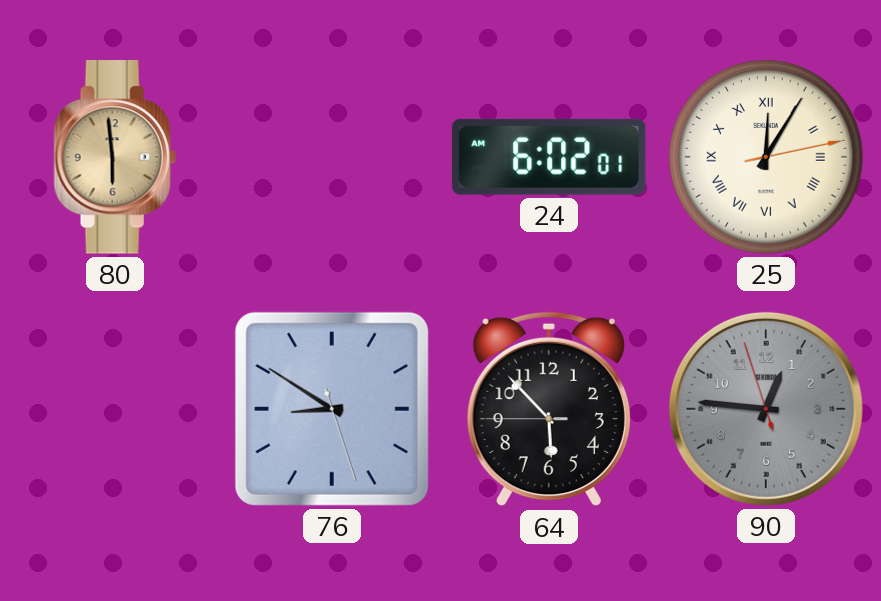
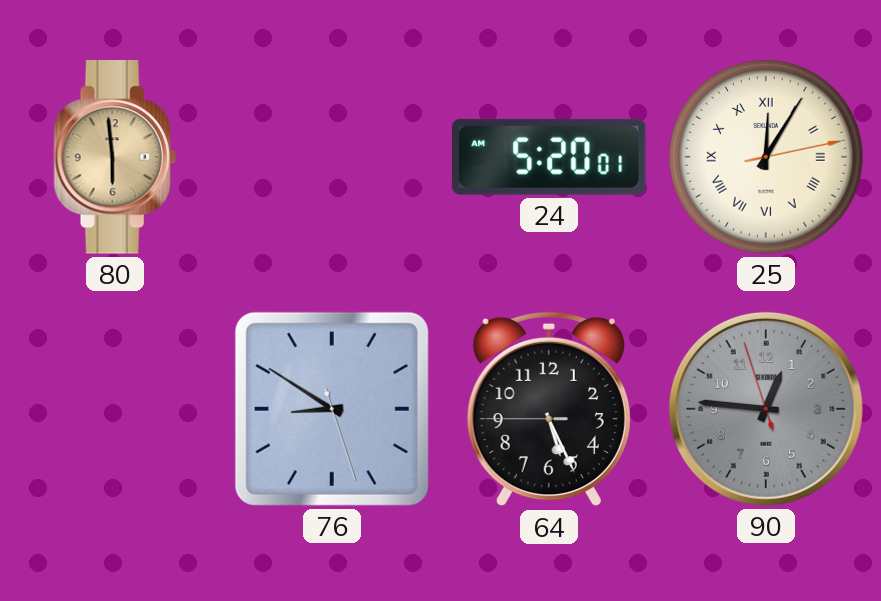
24: 6:02 -> 5:20
64: 5:52 -> 5:25
